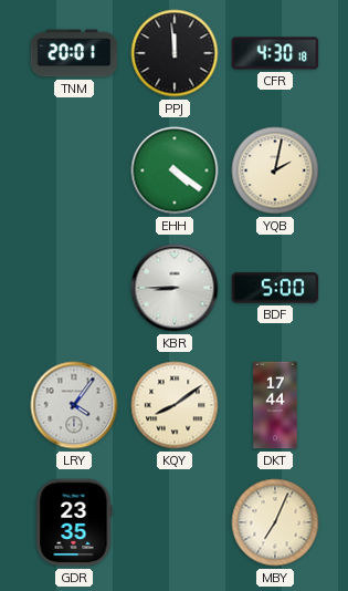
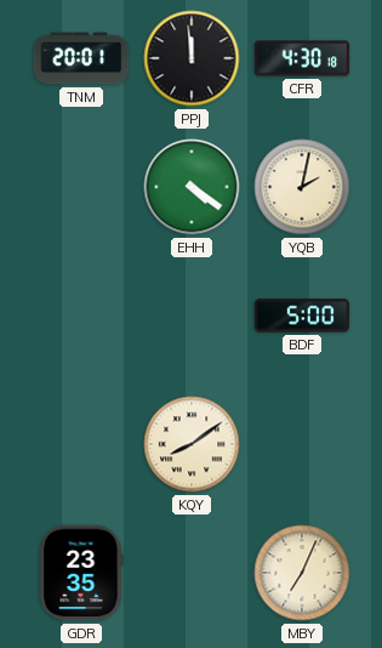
KBR: 8:45 -> none
LRY: 4:06 -> none
DKT: 17:44 -> none
